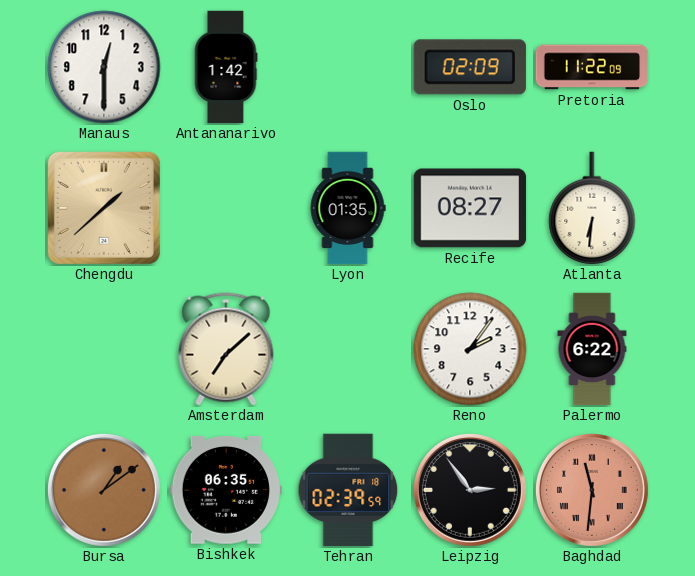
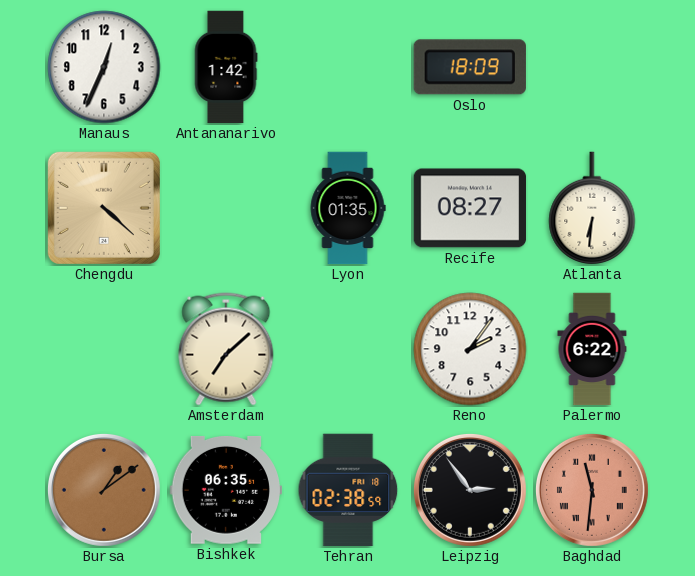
Manaus: 12:30 -> 12:34
Oslo: 02:09 -> 18:09
Pretoria: 11:22 -> none
Chengdu: 1:38 -> 4:22
Tehran: 02:39 -> 02:38
